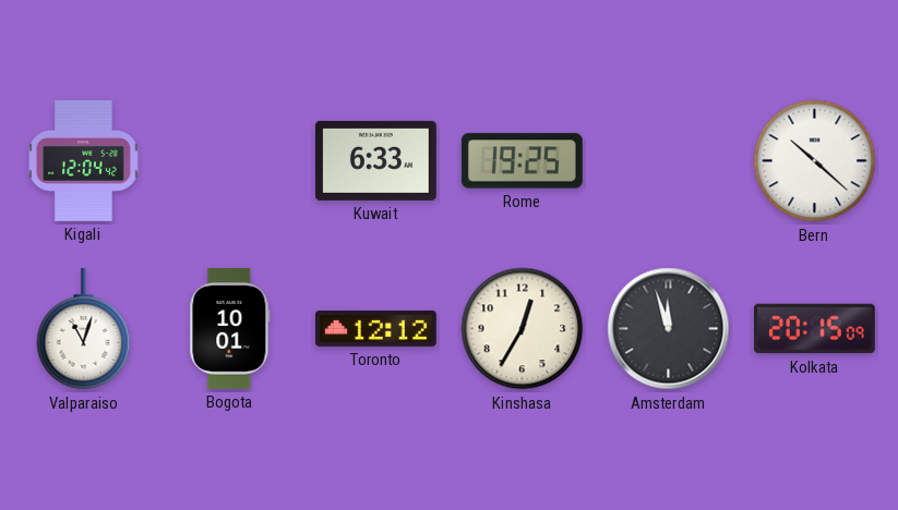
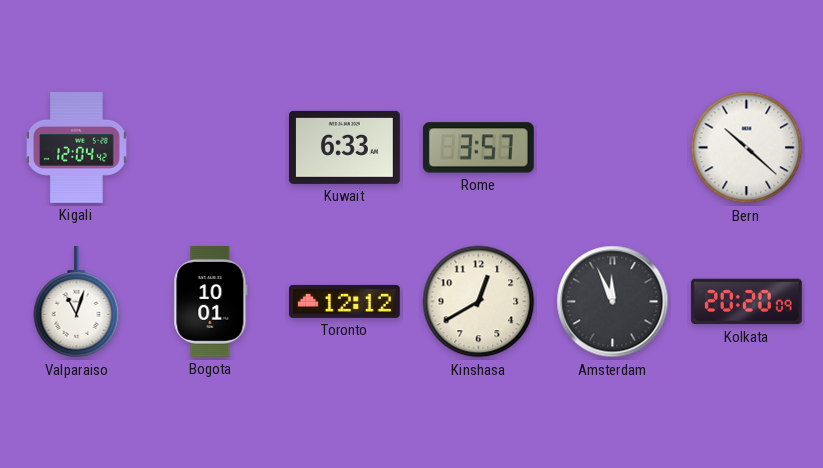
Rome: 19:25 -> 3:57
Kinshasa: 12:35 -> 12:40
Amsterdam: 11:57 -> 11:56
Kolkata: 20:15 -> 20:20
